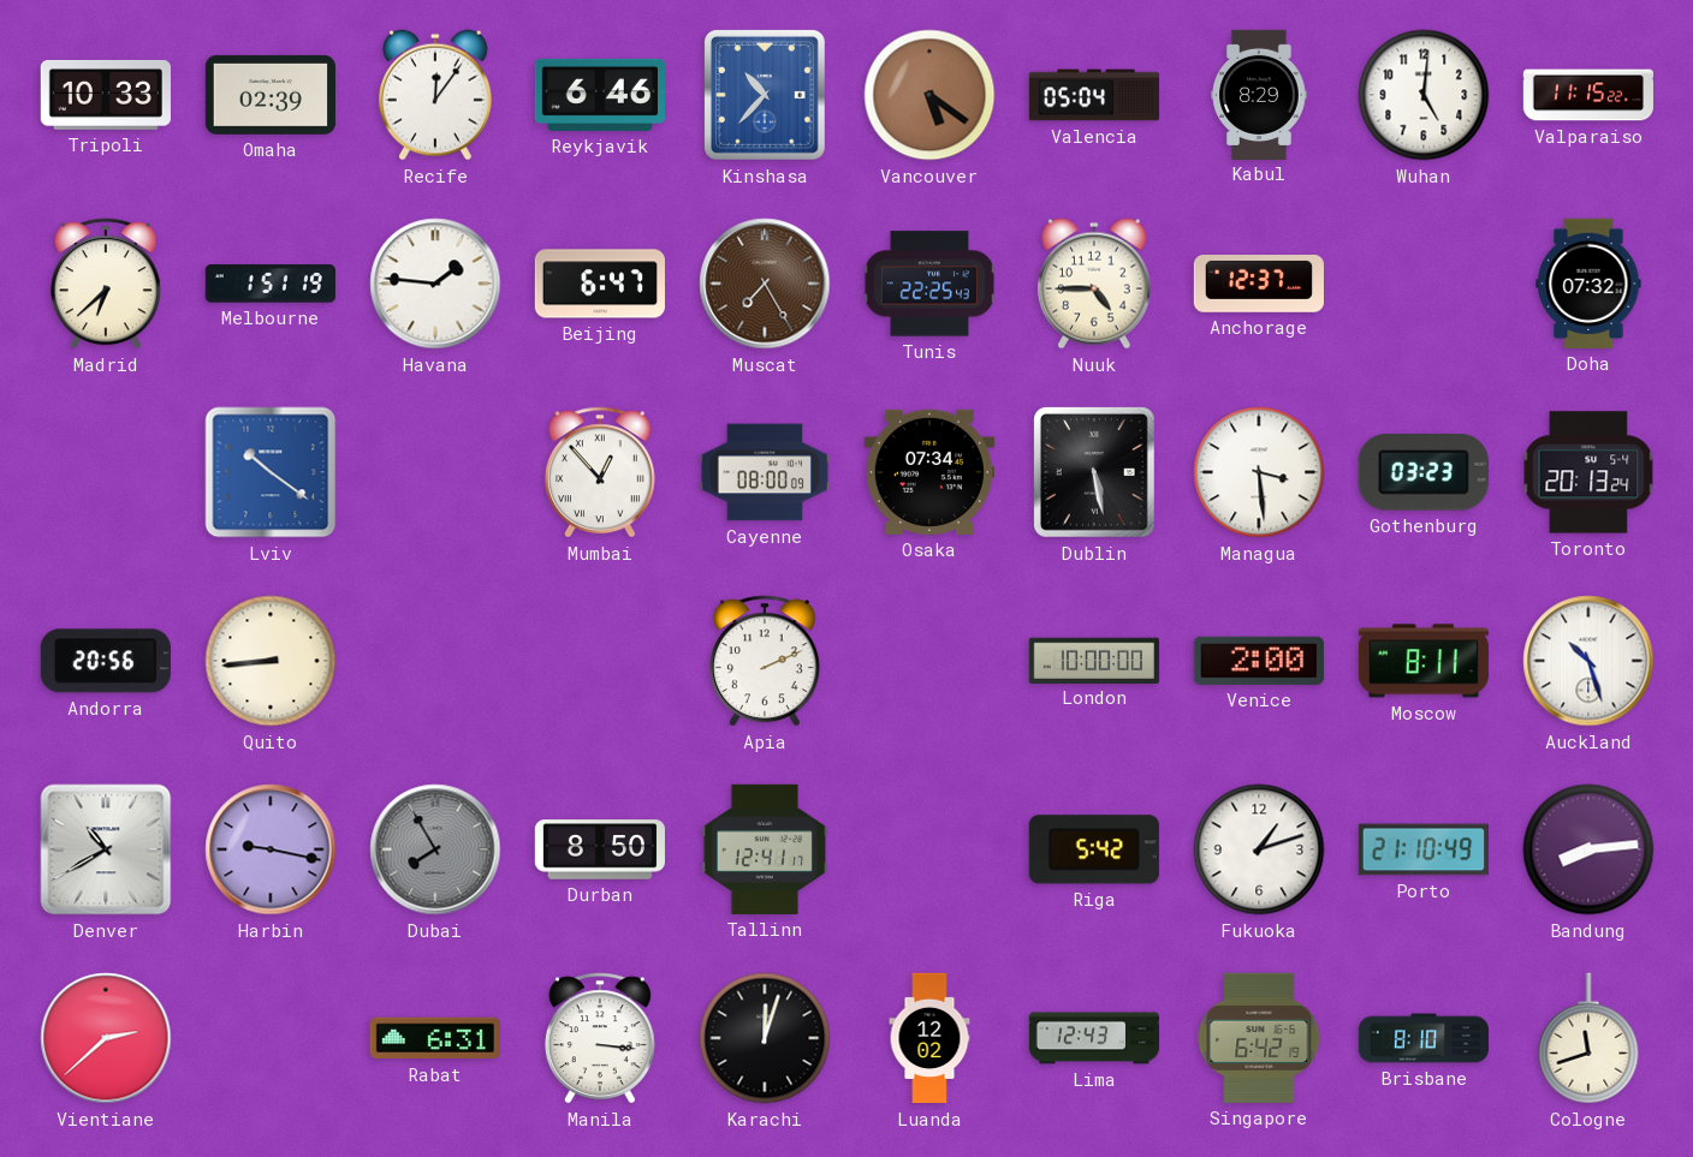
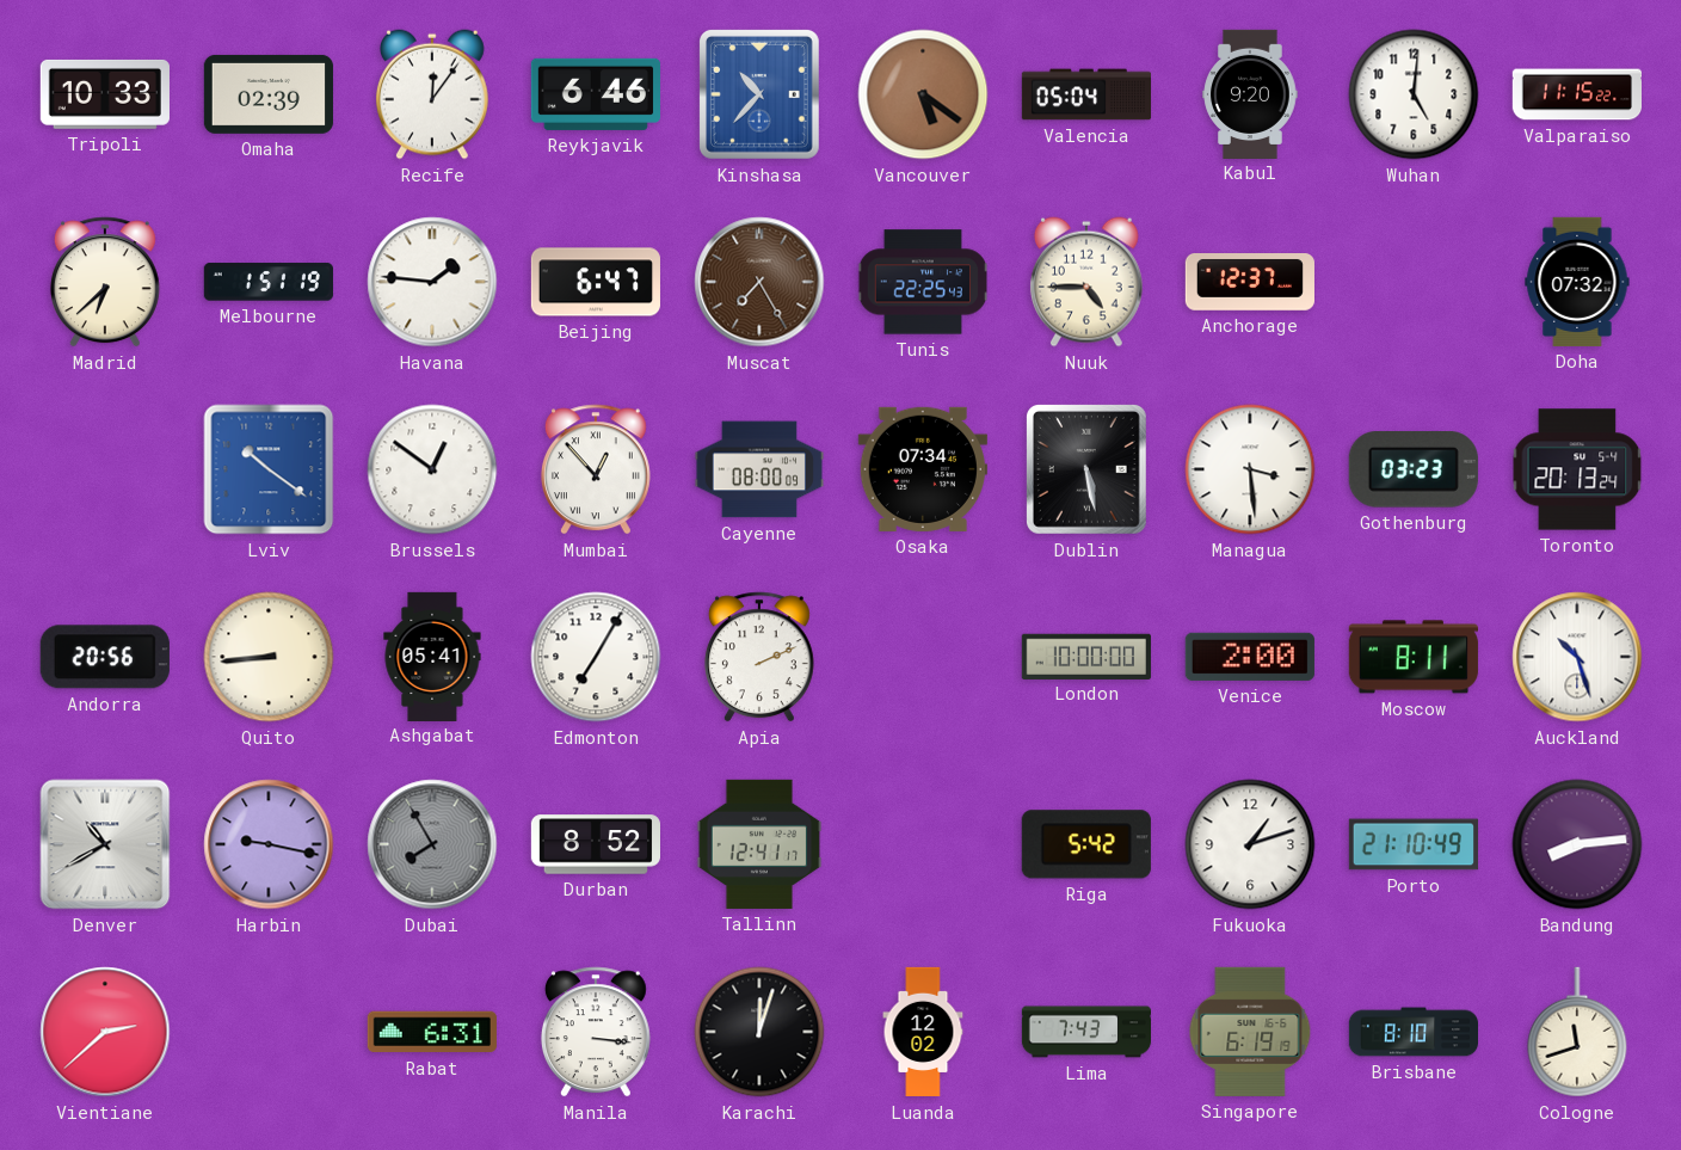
Kabul: 8:29 -> 9:20
Brussels: none -> 12:51
Ashgabat: none -> 05:41
Edmonton: none -> 7:05
Durban: 8:50 -> 8:52
Lima: 12:43 -> 7:43
Singapore: 6:42 -> 6:19
